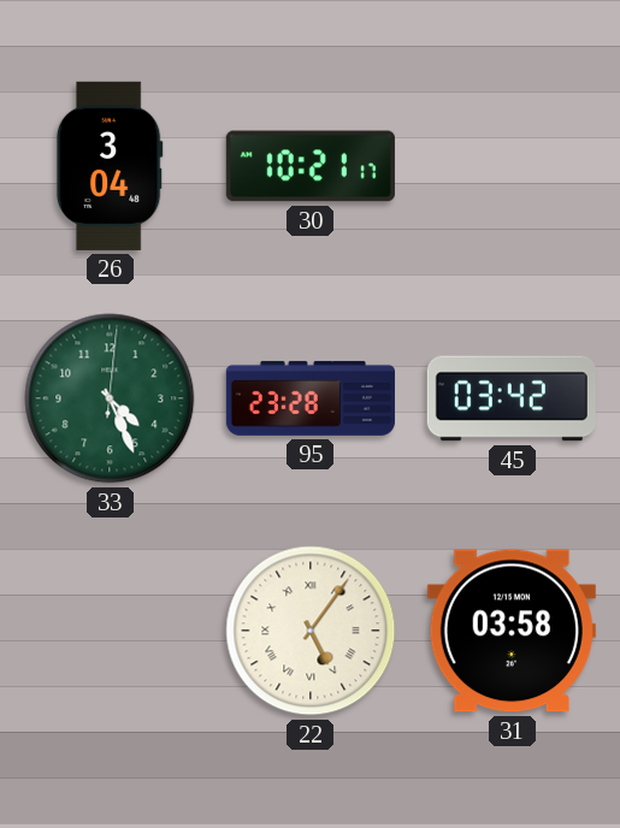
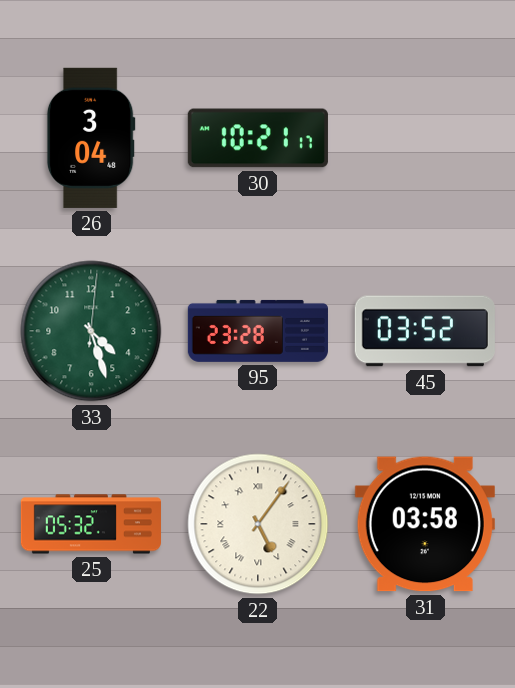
33: 4:26 -> 4:27
45: 03:42 -> 03:52
25: none -> 05:32
